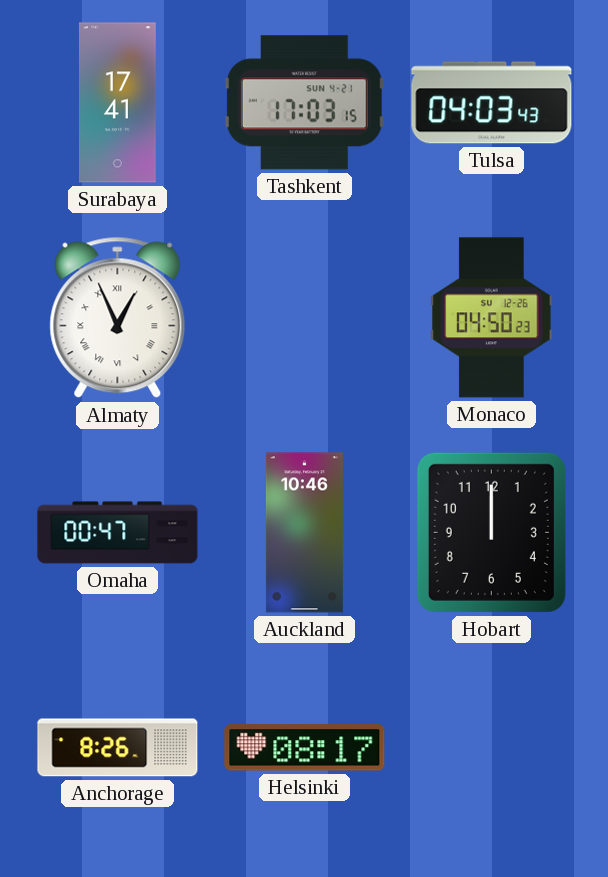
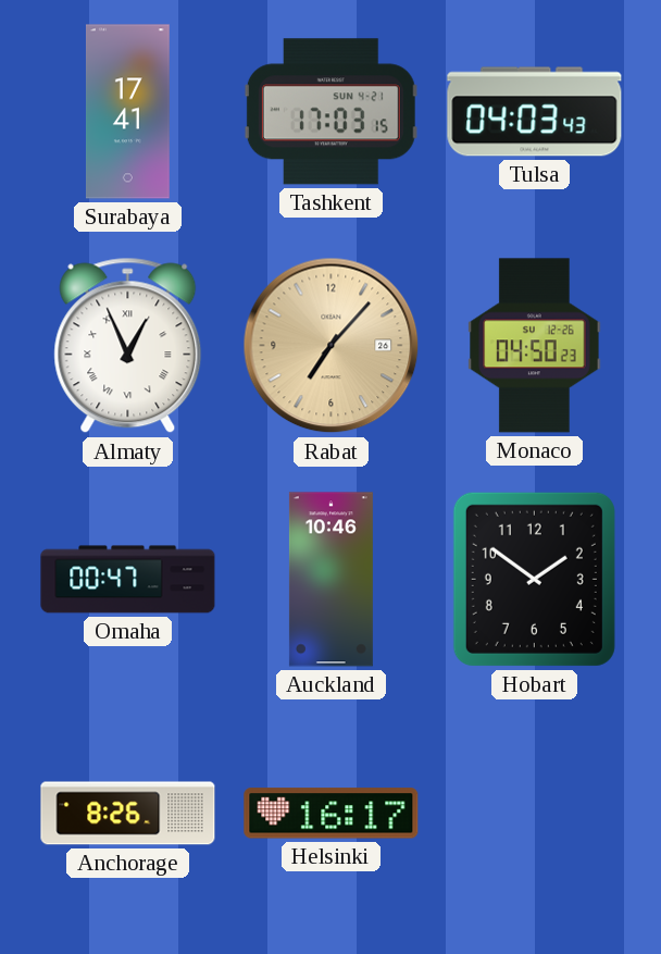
Rabat: none -> 7:07
Hobart: 12:00 -> 1:51
Helsinki: 08:17 -> 16:17
